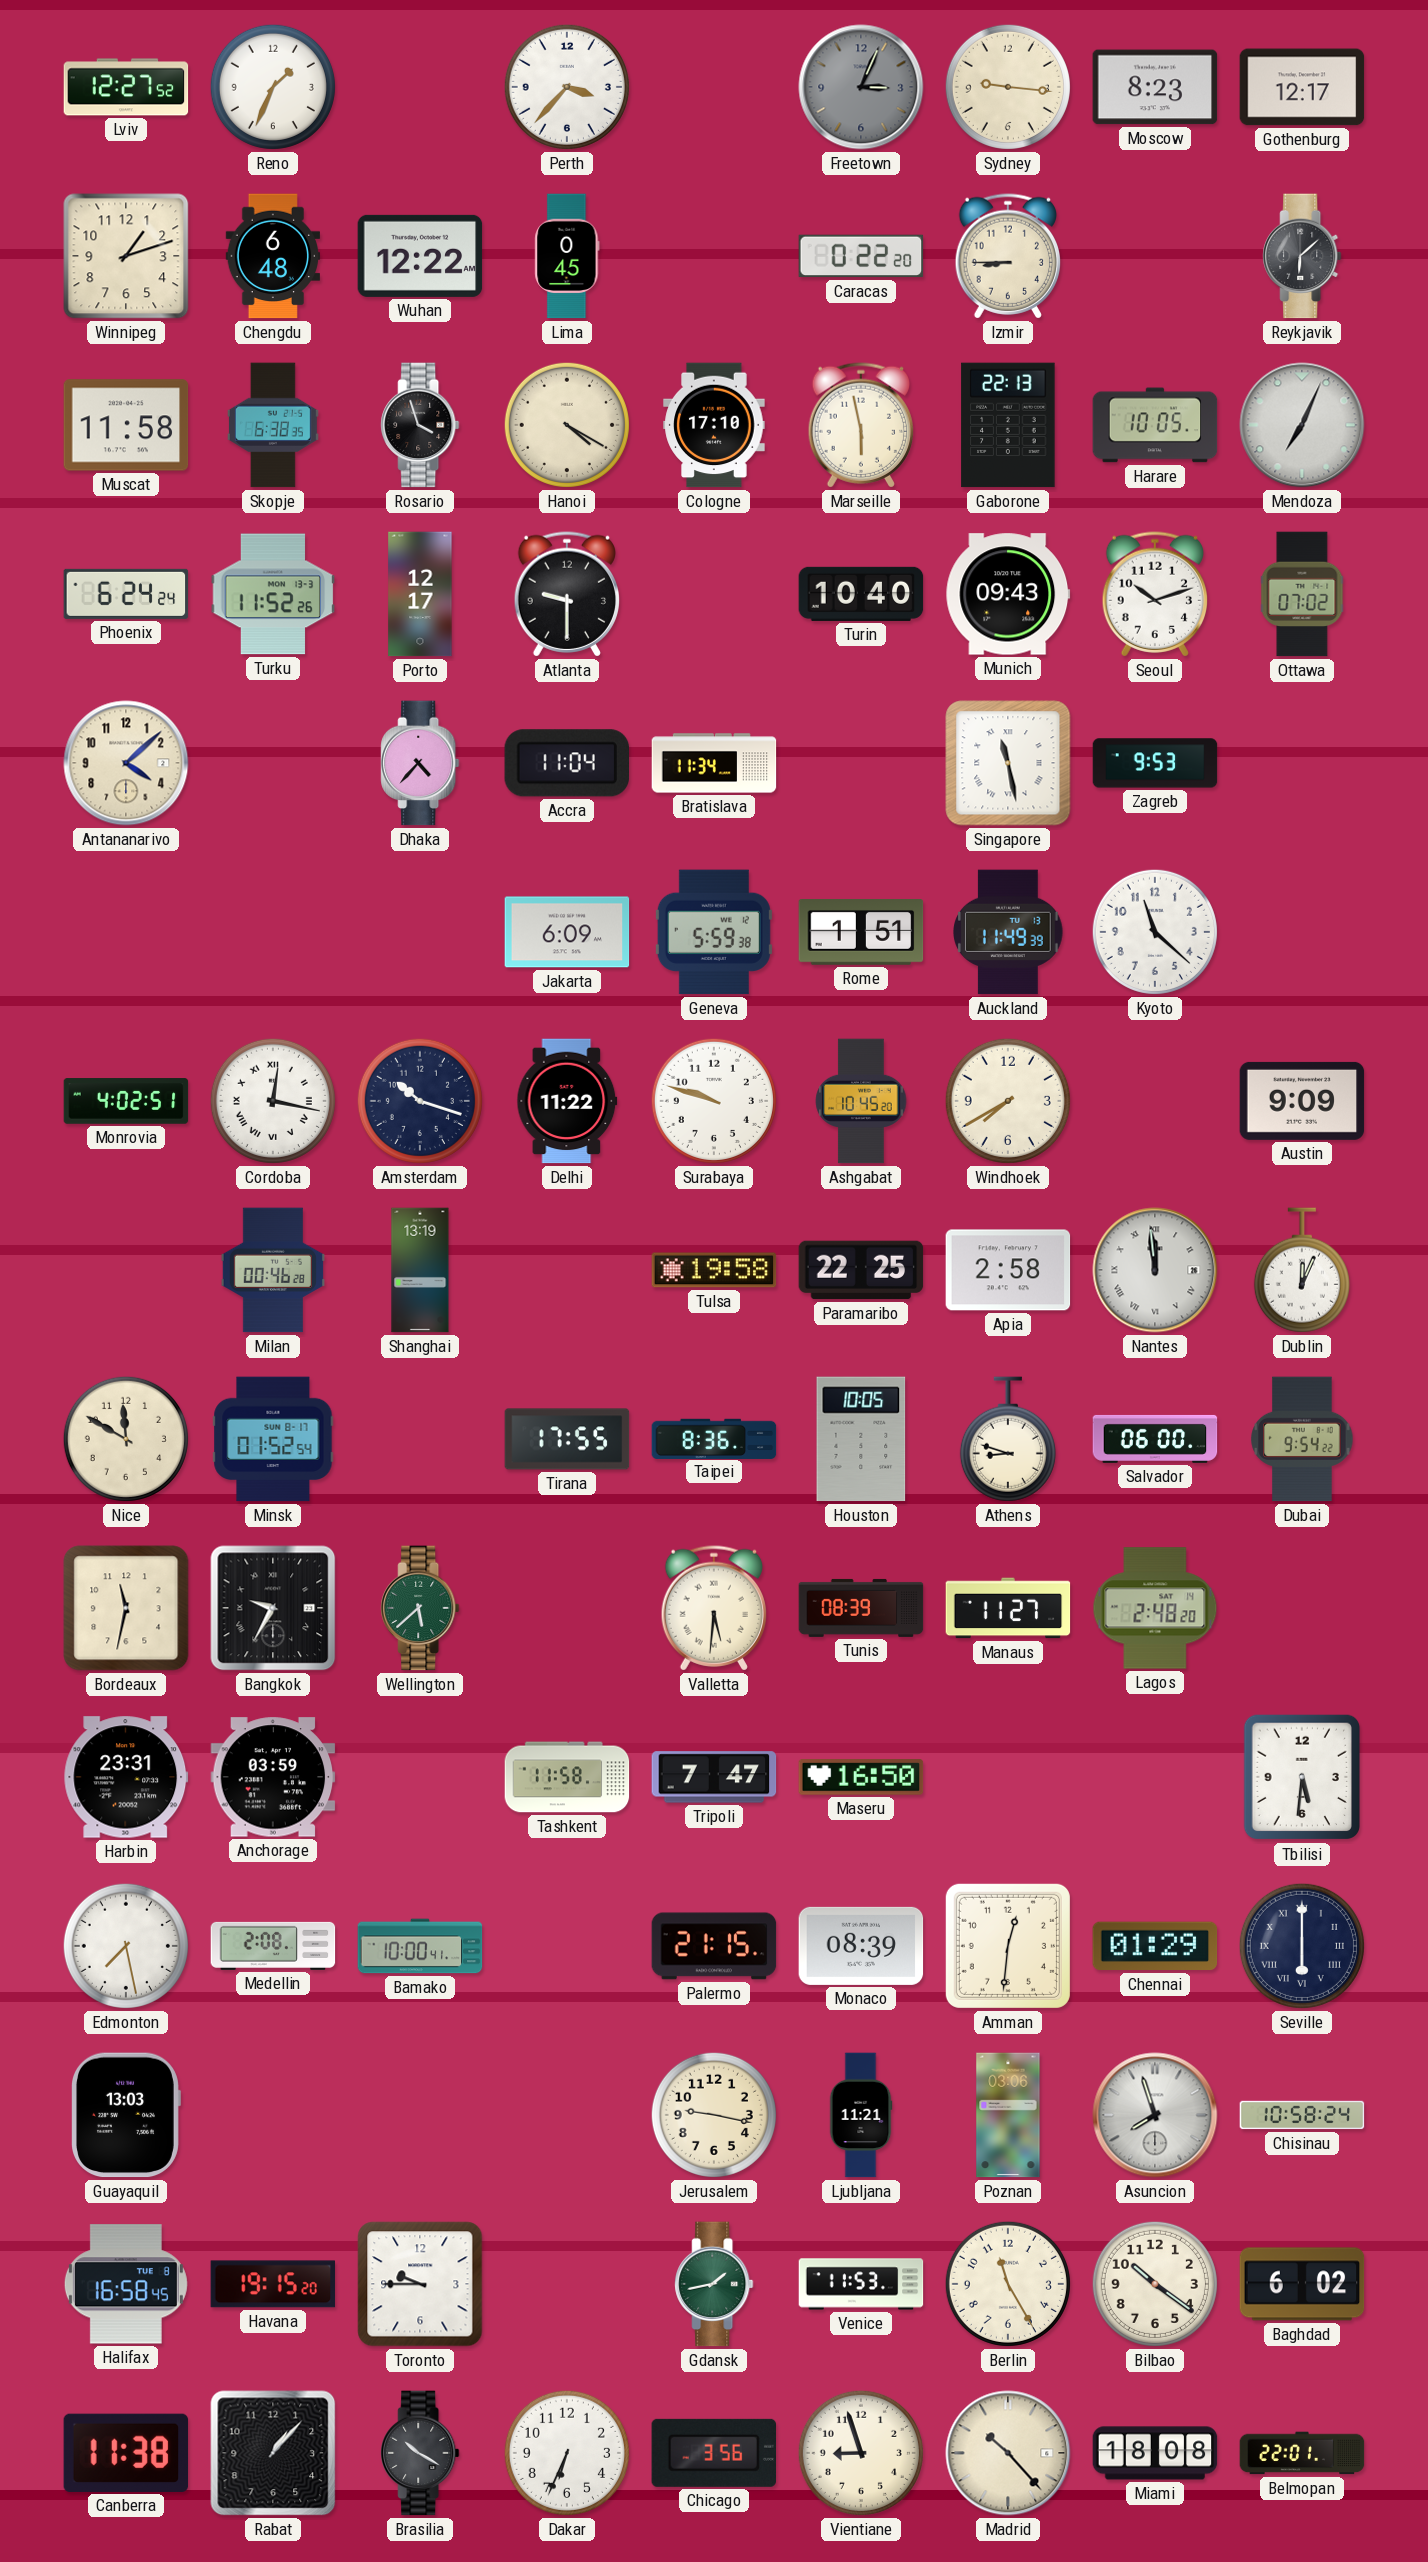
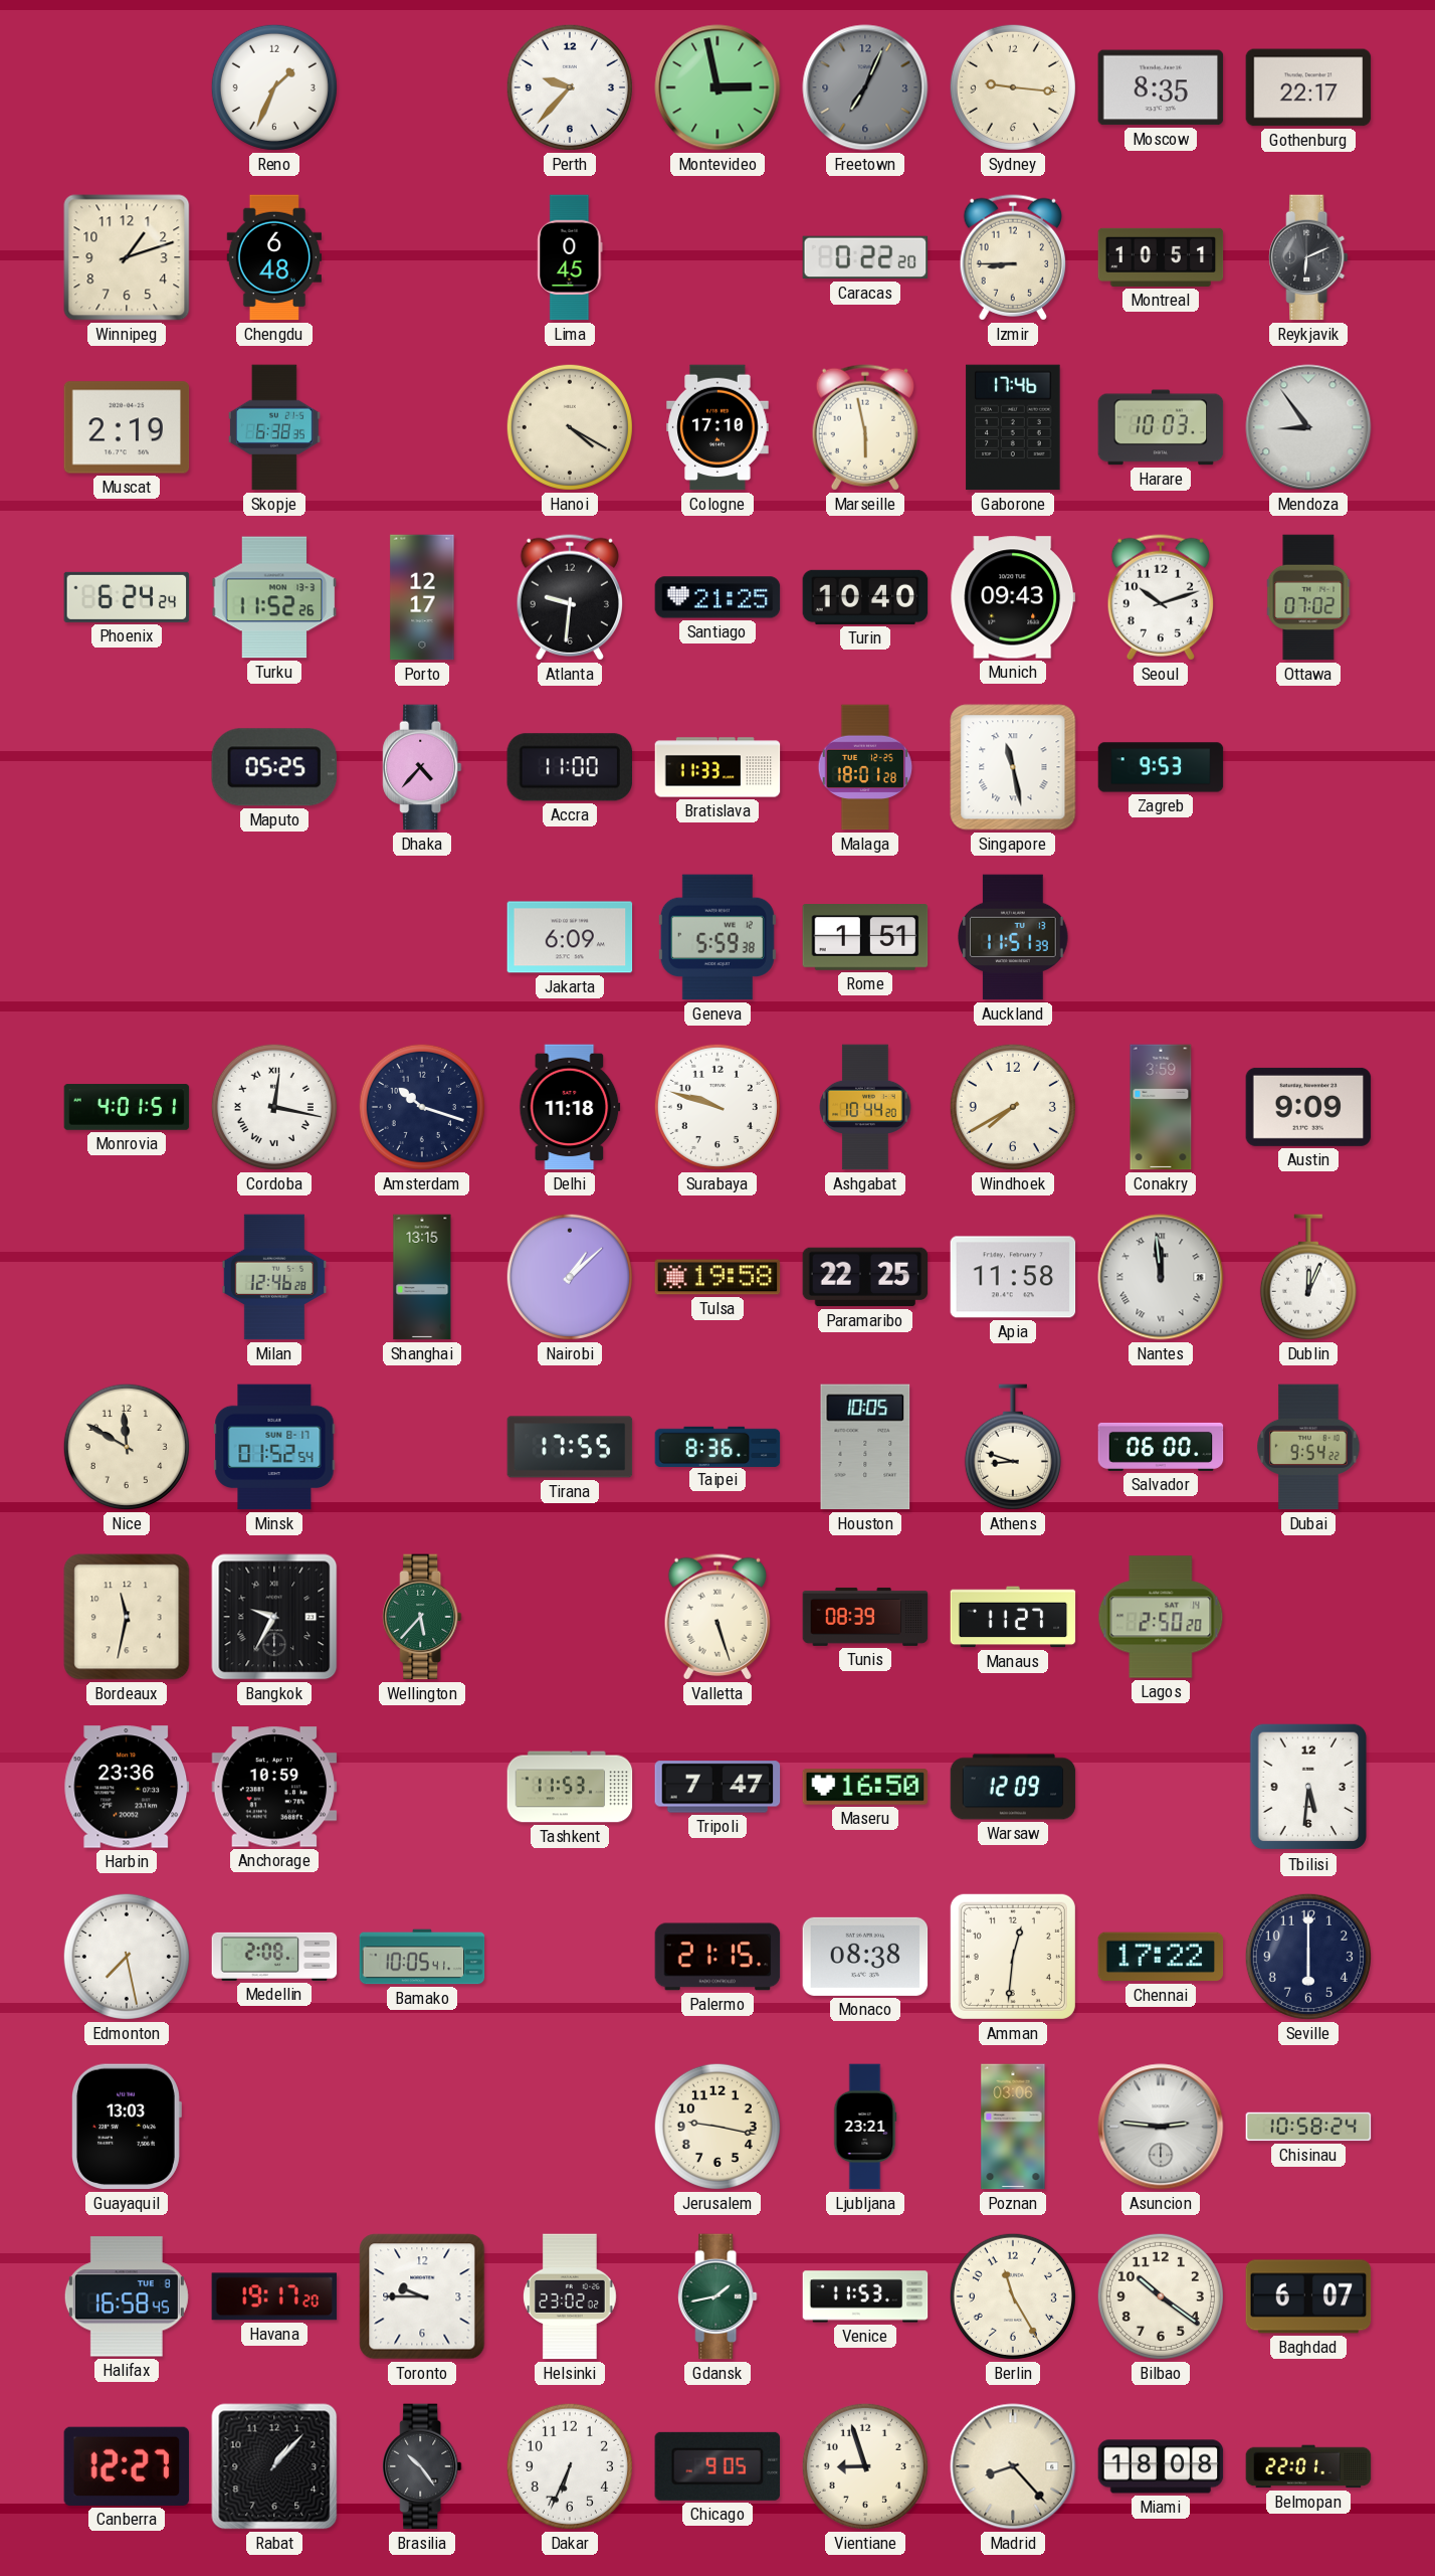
Lviv: 12:27 -> none
Perth: 3:37 -> 9:37
Montevideo: none -> 2:58
Freetown: 3:04 -> 7:04
Moscow: 8:23 -> 8:35
Gothenburg: 12:17 -> 22:17
Wuhan: 12:22 -> none
Montreal: none -> 10:51
Reykjavik: 6:08 -> 6:11
Muscat: 11:58 -> 2:19
Rosario: 3:57 -> none
Gaborone: 22:13 -> 17:46
Harare: 10:05 -> 10:03
Mendoza: 7:04 -> 8:54
Atlanta: 9:30 -> 9:31
Santiago: none -> 21:25
Antananarivo: 4:08 -> none
Maputo: none -> 05:25
Accra: 11:04 -> 11:00
Bratislava: 11:34 -> 11:33
Malaga: none -> 18:01
Auckland: 11:49 -> 11:51
Kyoto: 11:22 -> none
Monrovia: 4:02 -> 4:01
Delhi: 11:22 -> 11:18
Ashgabat: 10:45 -> 10:44
Conakry: none -> 3:59
Milan: 00:46 -> 12:46
Shanghai: 13:19 -> 13:15
Nairobi: none -> 1:08
Apia: 2:58 -> 11:58
Wellington: 5:38 -> 5:37
Valletta: 5:31 -> 5:27
Lagos: 2:48 -> 2:50
Harbin: 23:31 -> 23:36
Anchorage: 03:59 -> 10:59
Tashkent: 11:58 -> 11:53
Warsaw: none -> 12:09
Bamako: 10:00 -> 10:05
Monaco: 08:39 -> 08:38
Chennai: 01:29 -> 17:22
Seville numerals: Roman -> Arabic
Ljubljana: 11:21 -> 23:21
Asuncion: 7:57 -> 2:46
Havana: 19:15 -> 19:17
Helsinki: none -> 23:02
Baghdad: 6:02 -> 6:07
Canberra: 11:38 -> 12:27
Brasilia: 10:20 -> 10:24
Chicago: 3:56 -> 9:05
Madrid: 10:23 -> 8:23
